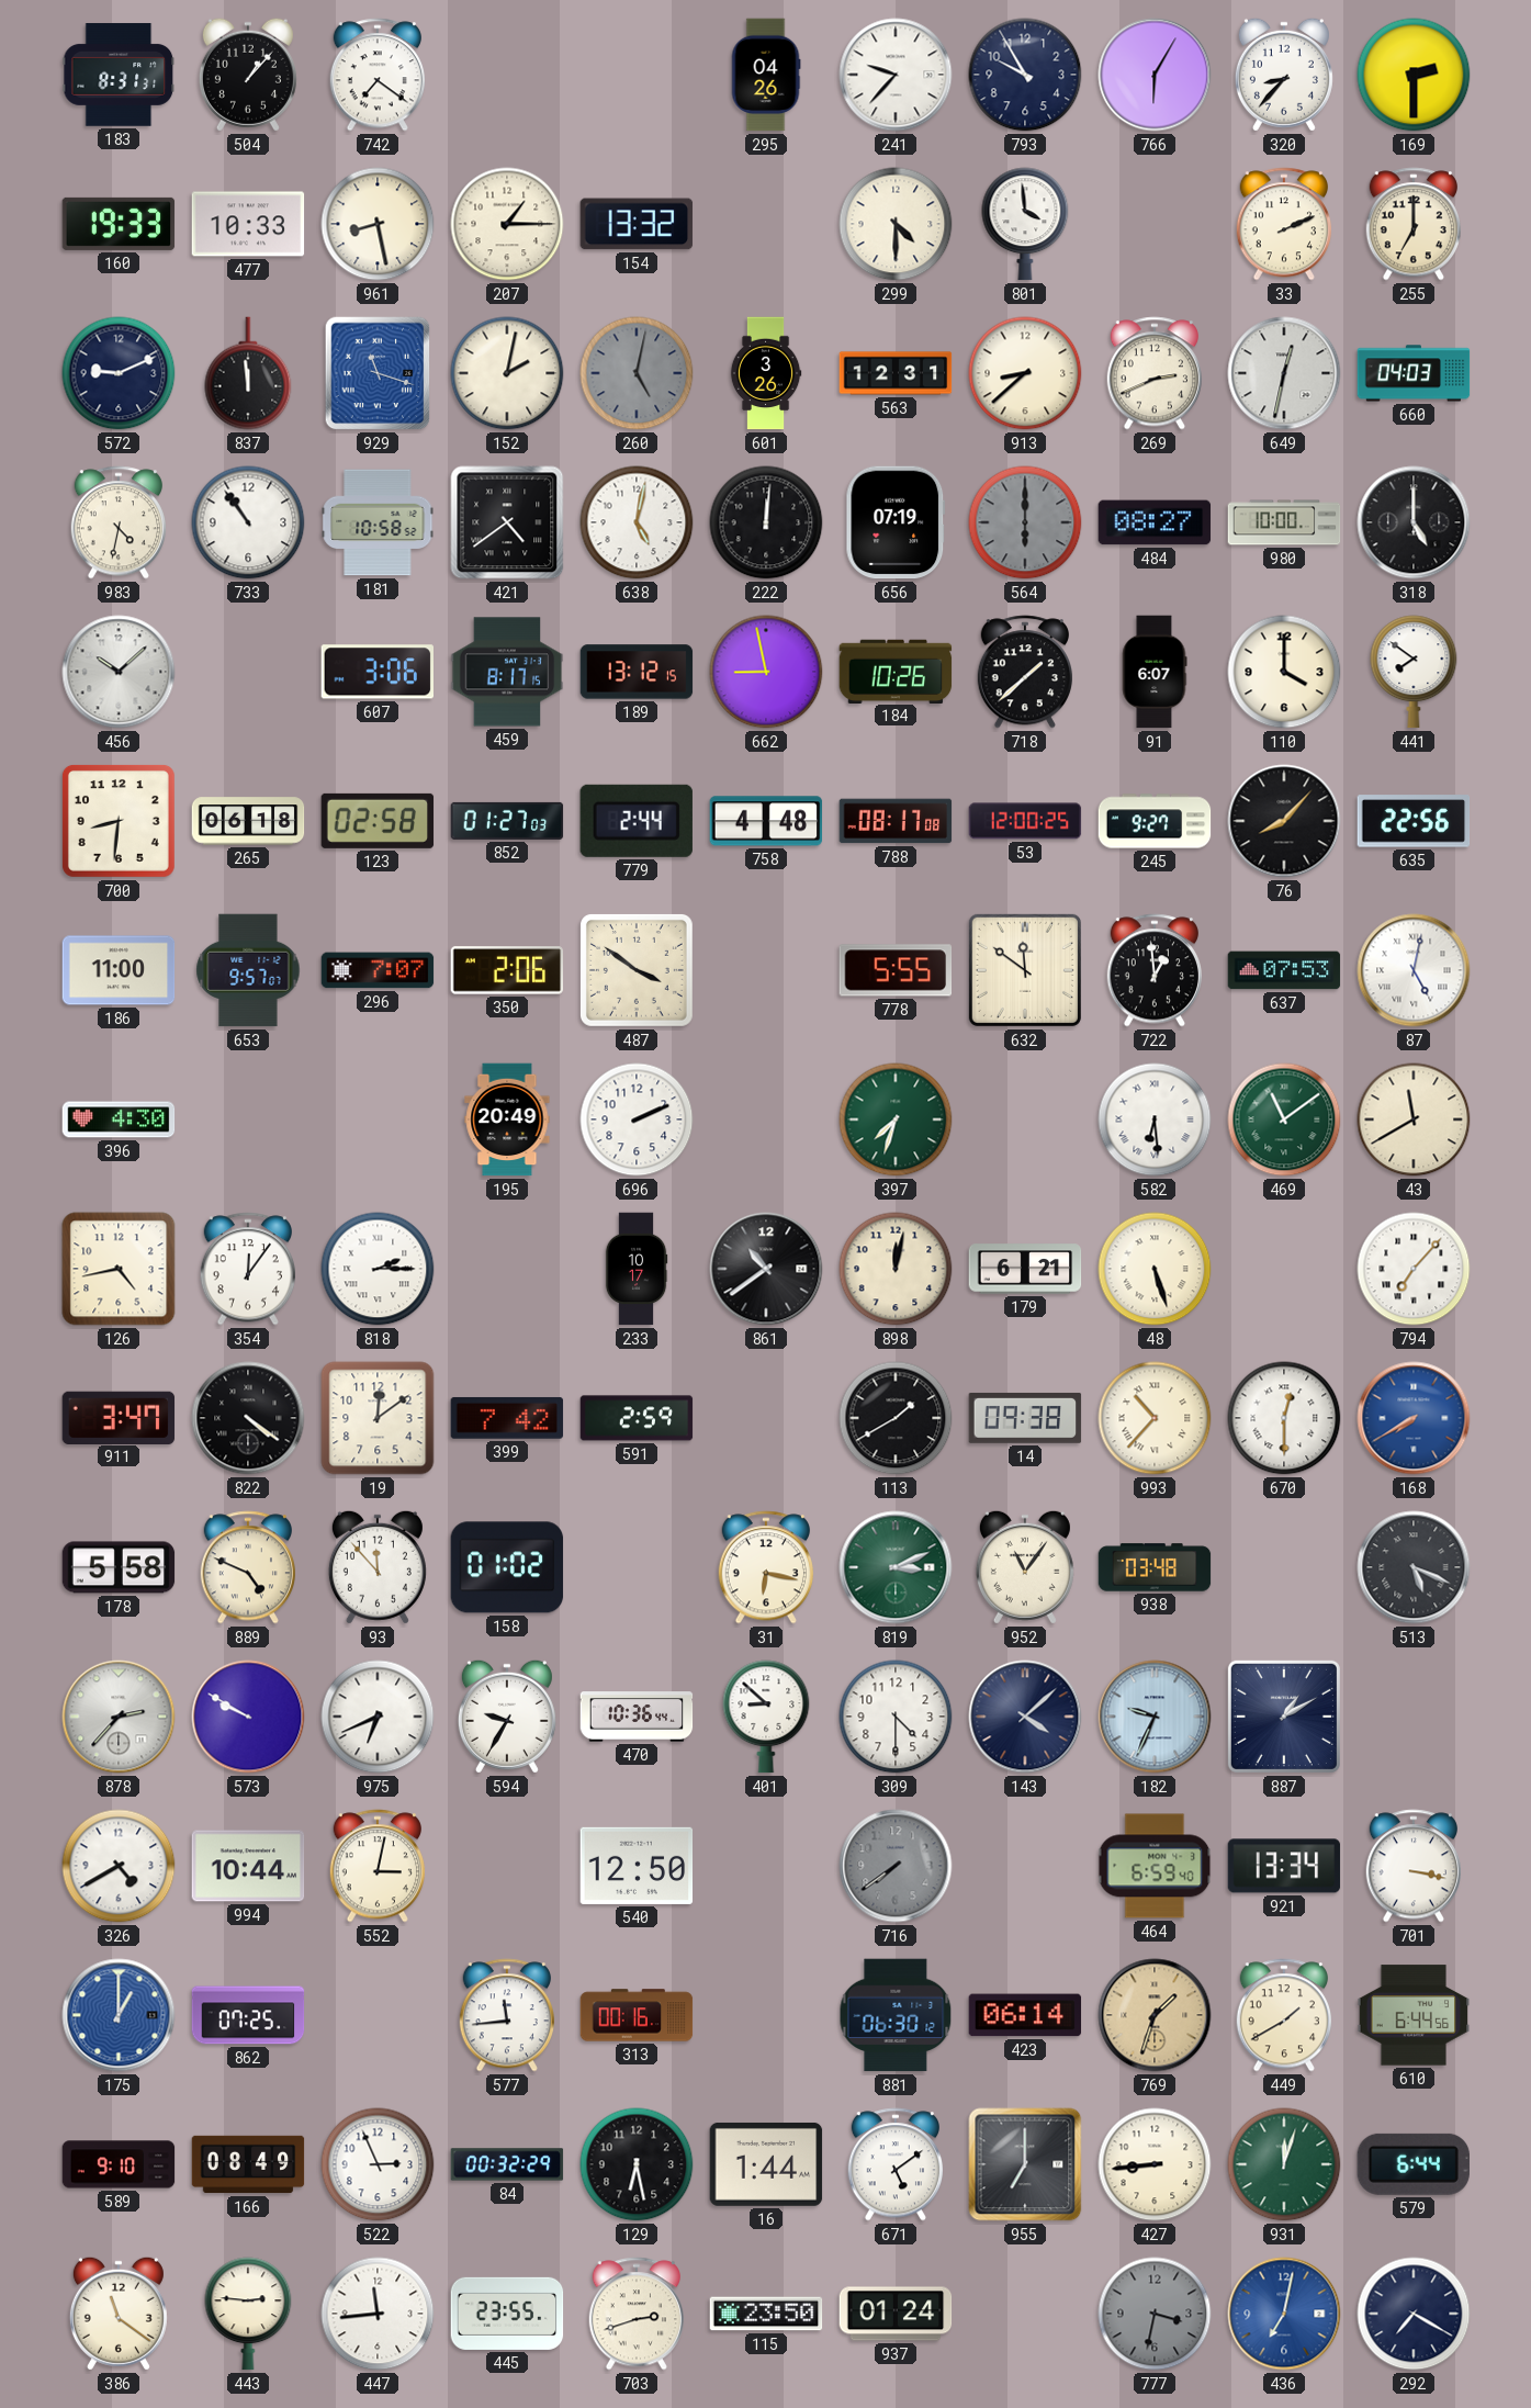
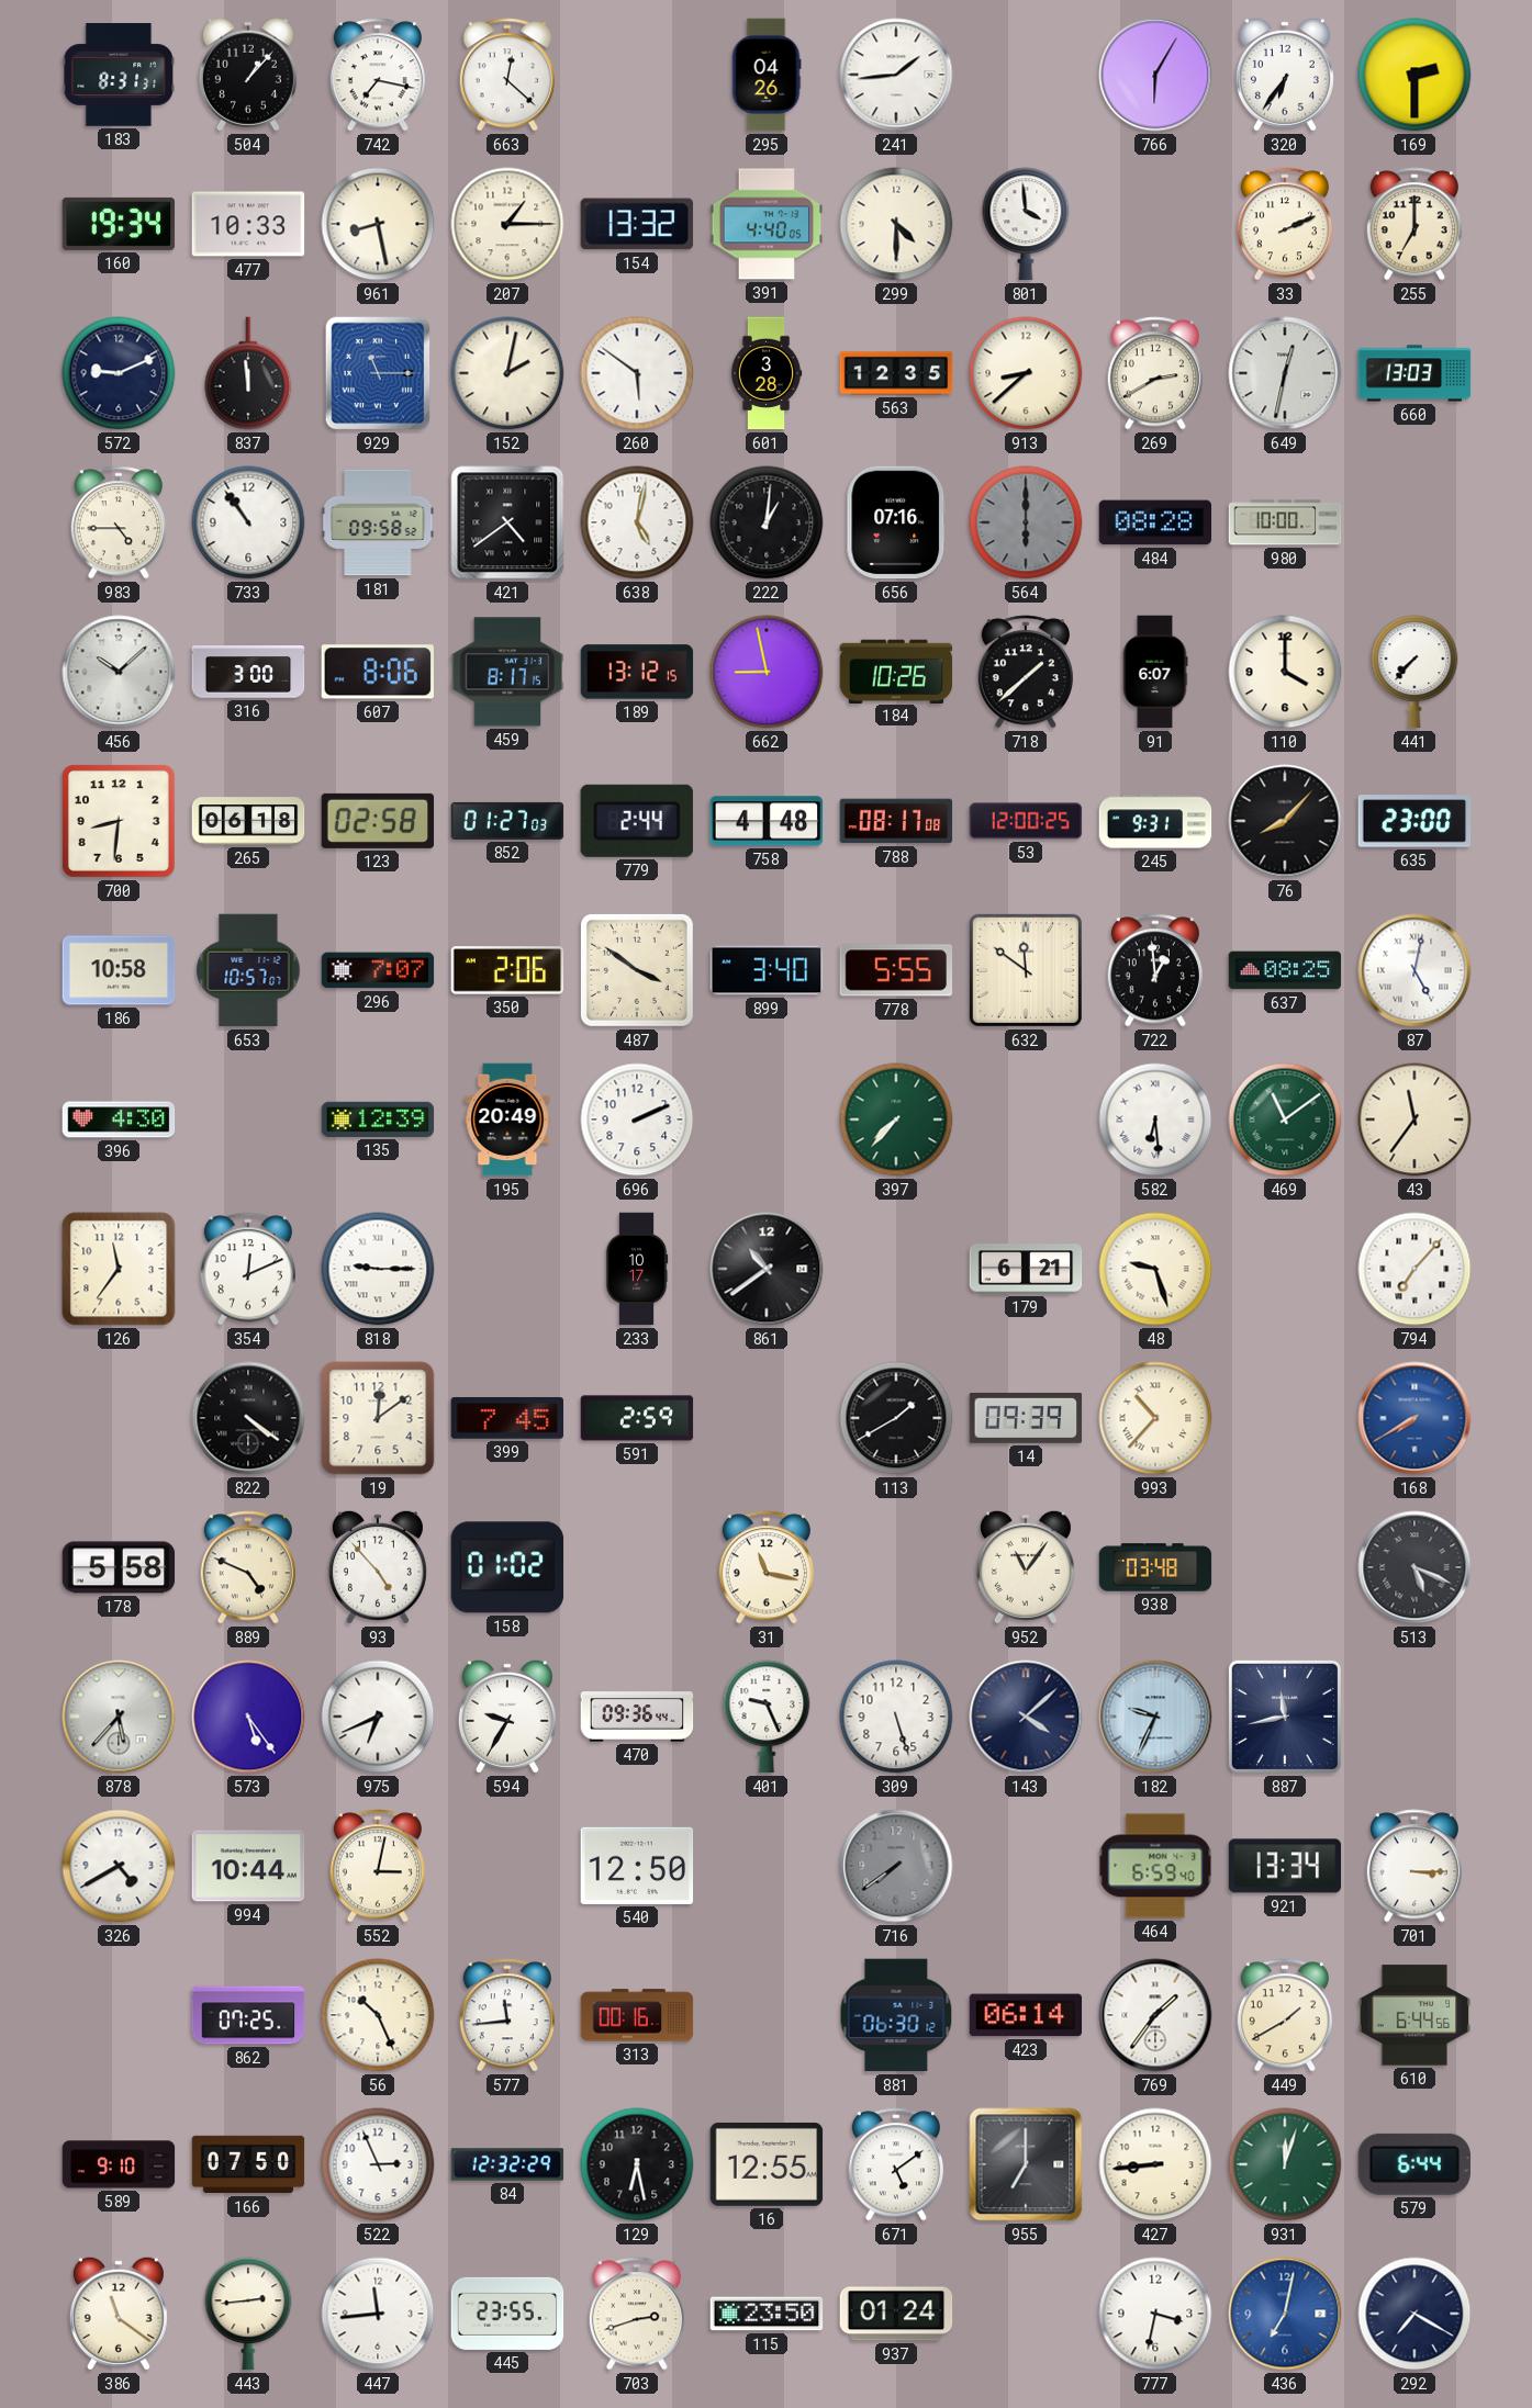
742: 7:21 -> 7:17
663: none -> 12:22
241: 9:37 -> 1:44
793: 9:55 -> none
320: 8:37 -> 6:36
160: 19:33 -> 19:34
391: none -> 4:40
929: 11:18 -> 11:15
260: 5:02 -> 5:51
260 dial: grey -> white
601: 3:26 -> 3:28
563: 12:31 -> 12:35
269: 2:41 -> 2:40
660: 04:03 -> 13:03
983: 4:32 -> 4:45
181: 10:58 -> 09:58
222: 12:01 -> 1:01
656: 07:19 -> 07:16
484: 08:27 -> 08:28
318: 5:00 -> none
316: none -> 3:00
607: 3:06 -> 8:06
441: 7:51 -> 7:37
245: 9:27 -> 9:31
635: 22:56 -> 23:00
186: 11:00 -> 10:58
653: 9:57 -> 10:57
899: none -> 3:40
637: 07:53 -> 08:25
135: none -> 12:39
397: 7:33 -> 7:37
43: 11:40 -> 11:36
126: 4:43 -> 11:36
354: 12:06 -> 12:11
818: 2:15 -> 9:15
898: 12:02 -> none
48: 5:27 -> 9:27
911: 3:47 -> none
399: 7:42 -> 7:45
14: 09:38 -> 09:39
670: 12:30 -> none
93: 11:53 -> 4:53
31: 6:17 -> 11:17
819: 3:11 -> none
878: 2:37 -> 5:37
573: 9:50 -> 5:24
470: 10:36 -> 09:36
401: 8:52 -> 9:26
309: 4:30 -> 5:27
887: 1:10 -> 11:43
701: 3:17 -> 3:15
175: 1:00 -> none
56: none -> 10:26
769: 1:33 -> 1:36
769 dial: champagne -> white
166: 08:49 -> 07:50
84: 00:32 -> 12:32
16: 1:44 -> 12:55
443: 2:46 -> 2:44
777 dial: grey -> white
